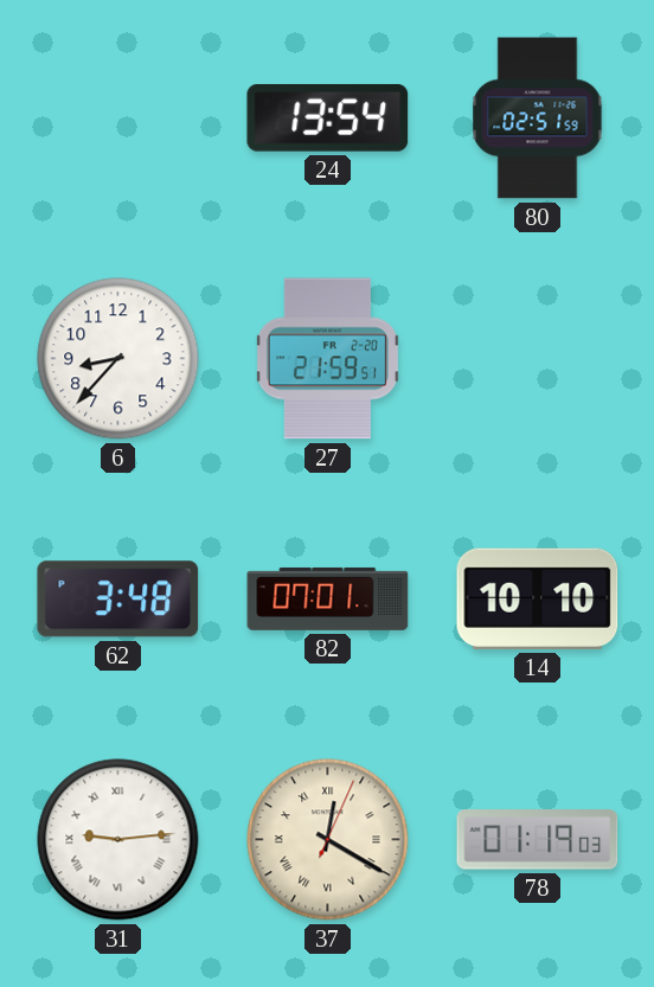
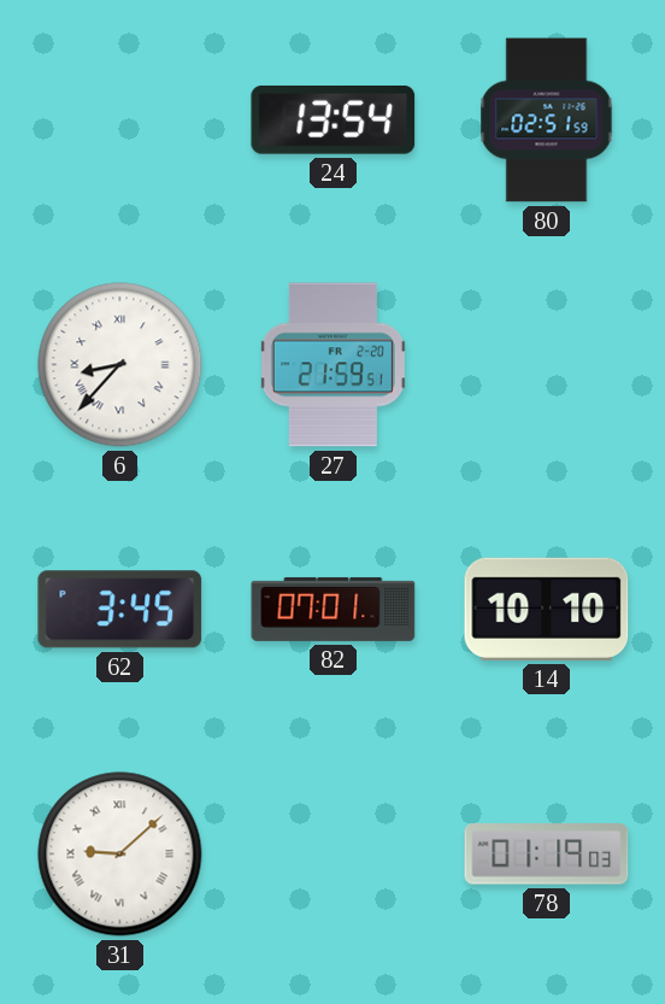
6 numerals: Arabic -> Roman
62: 3:48 -> 3:45
31: 9:14 -> 9:08
37: 12:20 -> none
